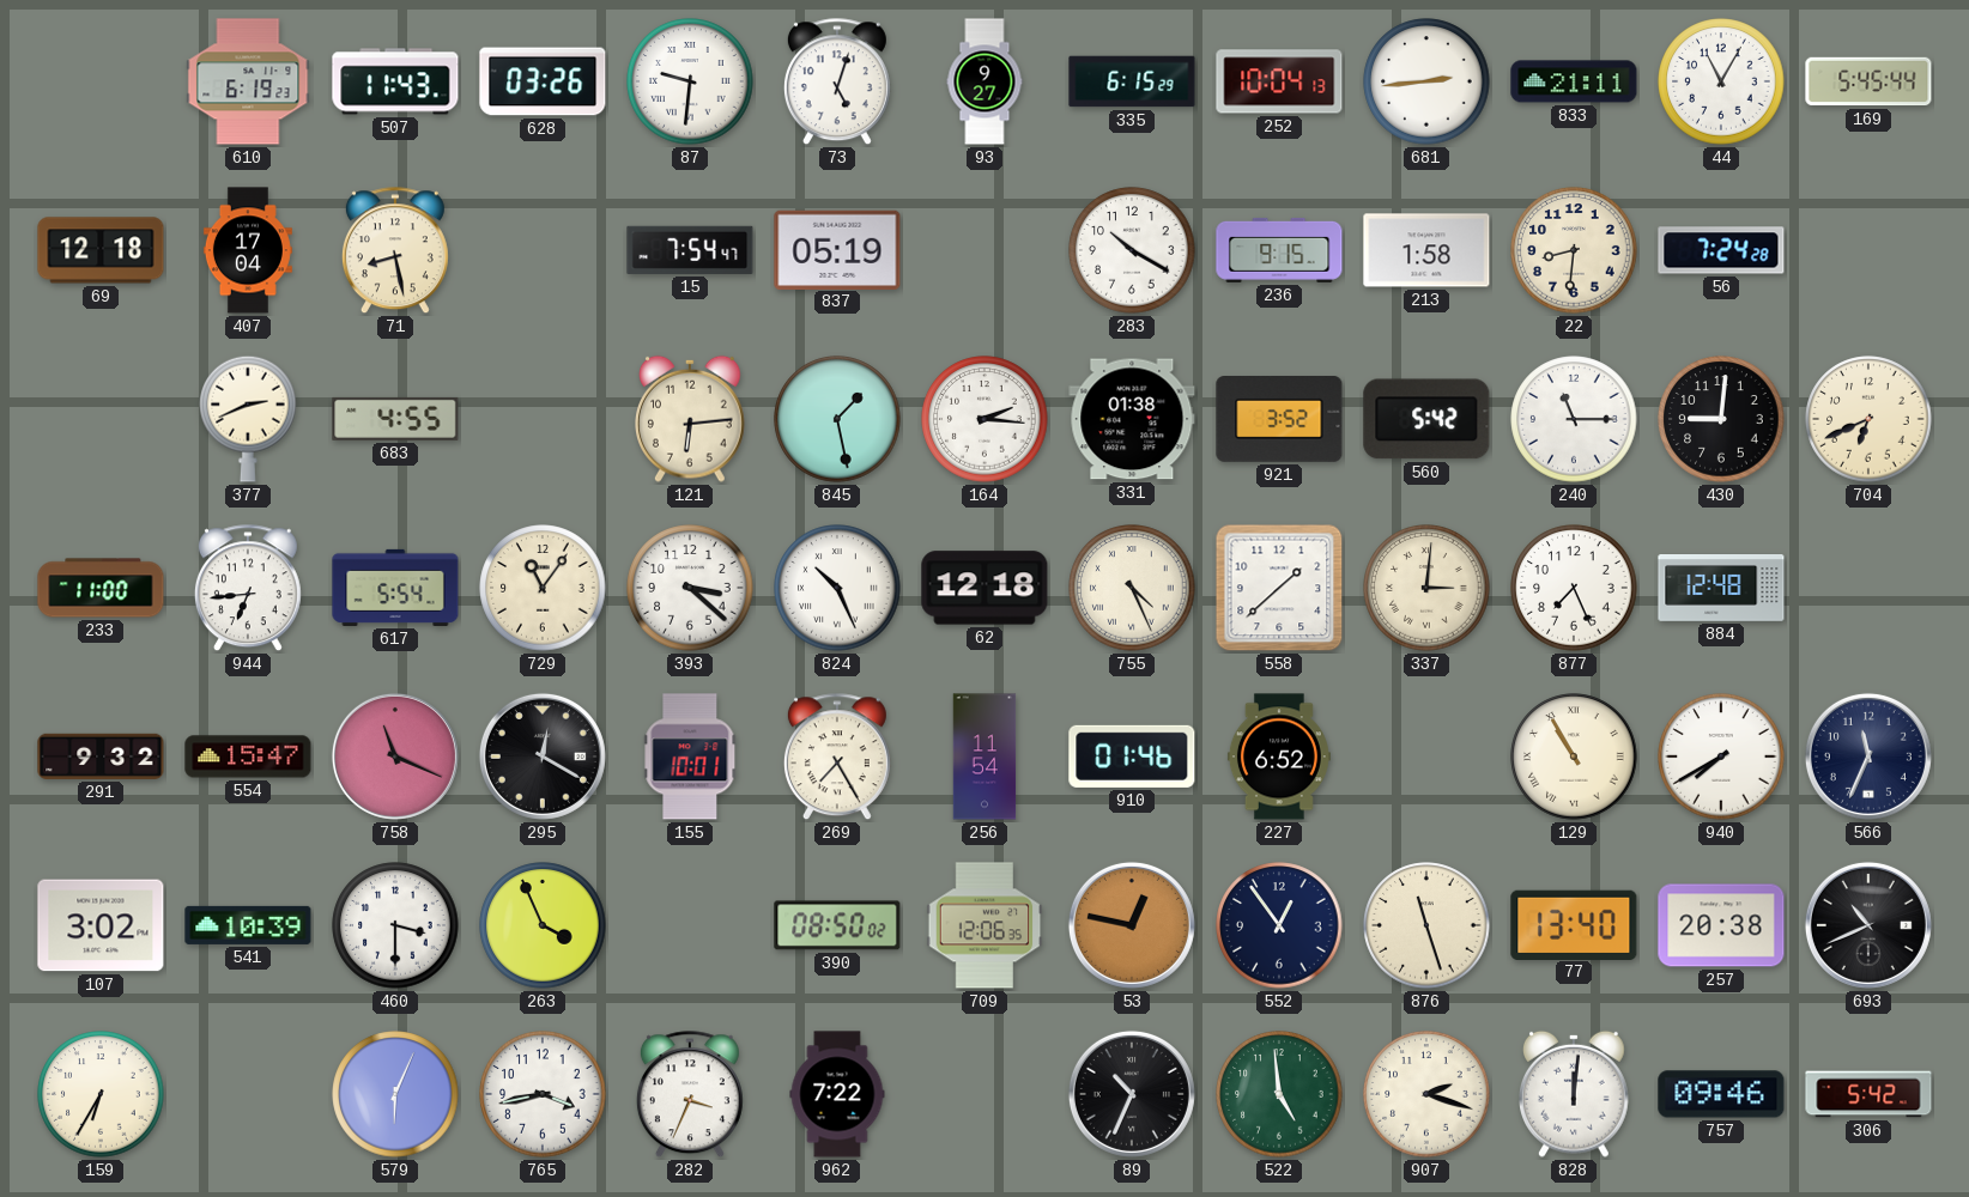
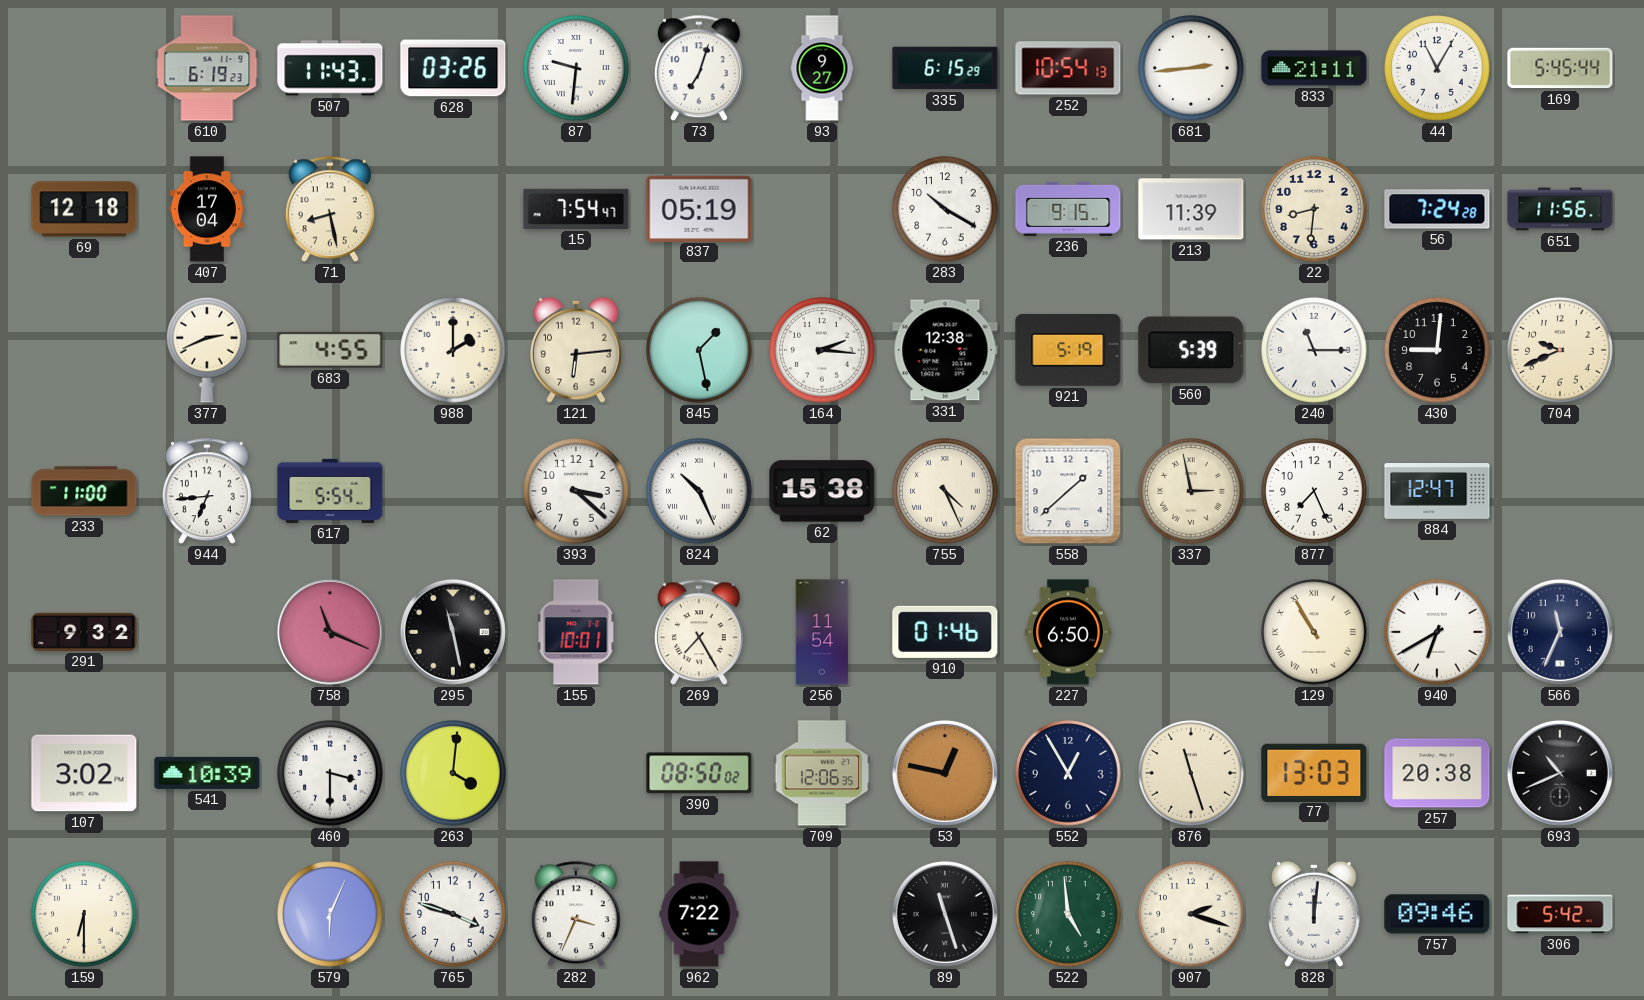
73: 5:03 -> 7:03
252: 10:04 -> 10:54
213: 1:58 -> 11:39
651: none -> 11:56
988: none -> 2:00
331: 01:38 -> 12:38
921: 3:52 -> 5:19
560: 5:42 -> 5:39
704: 6:41 -> 9:41
729: 11:06 -> none
62: 12:18 -> 15:38
337: 3:01 -> 2:58
884: 12:48 -> 12:47
554: 15:47 -> none
295: 12:20 -> 11:28
227: 6:52 -> 6:50
940: 7:40 -> 6:40
263: 3:56 -> 4:01
552: 12:54 -> 12:55
77: 13:40 -> 13:03
159: 6:35 -> 6:30
765: 3:43 -> 3:48
89: 10:34 -> 11:27
